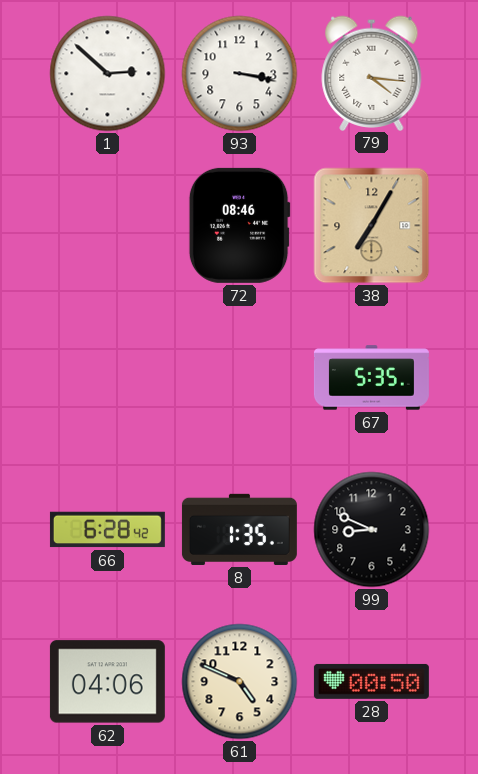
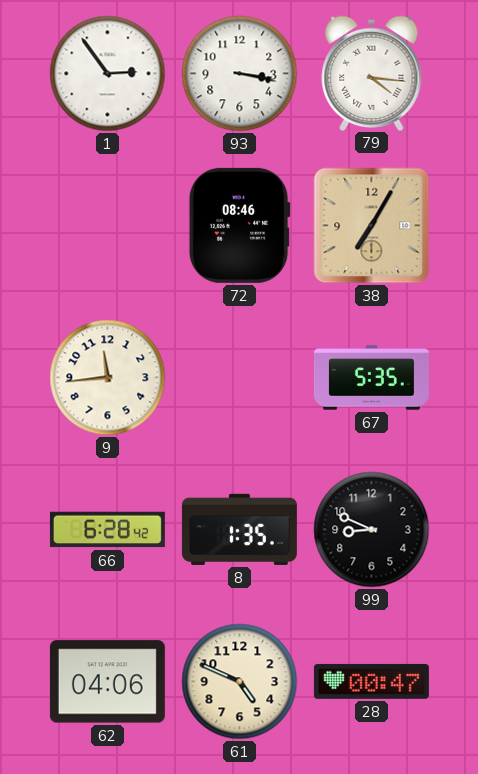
1: 2:52 -> 2:54
9: none -> 11:44
28: 00:50 -> 00:47
